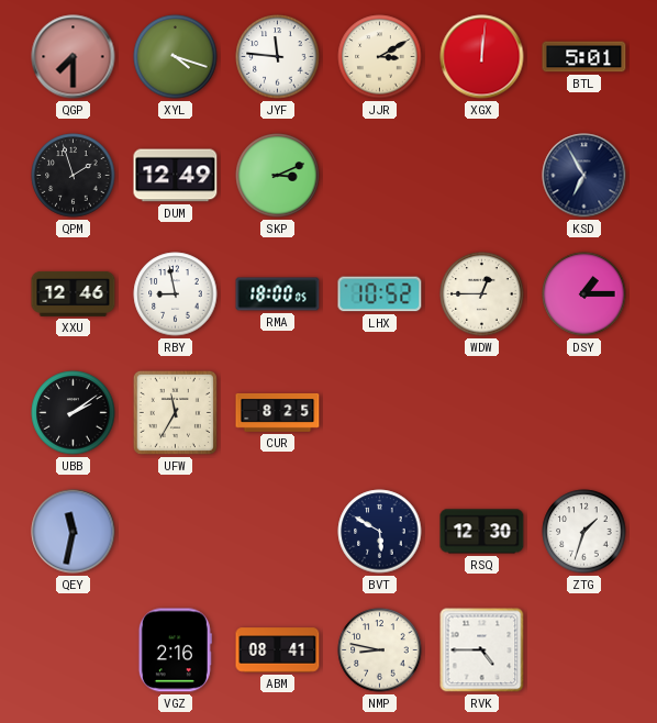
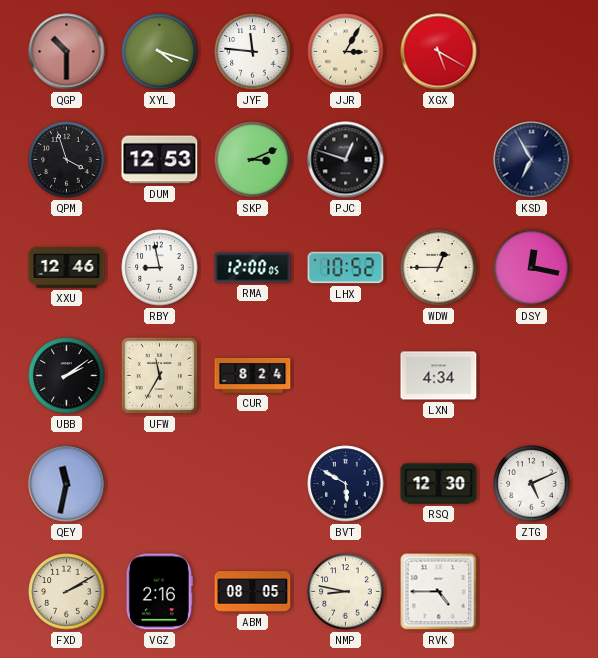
QGP: 7:30 -> 10:30
JJR: 3:10 -> 3:05
XGX: 12:01 -> 5:20
BTL: 5:01 -> none
QPM: 1:57 -> 3:57
DUM: 12:49 -> 12:53
PJC: none -> 12:48
RMA: 18:00 -> 12:00
DSY: 1:15 -> 12:17
CUR: 8:25 -> 8:24
LXN: none -> 4:34
ZTG: 1:33 -> 5:11
FXD: none -> 2:10
ABM: 08:41 -> 08:05
